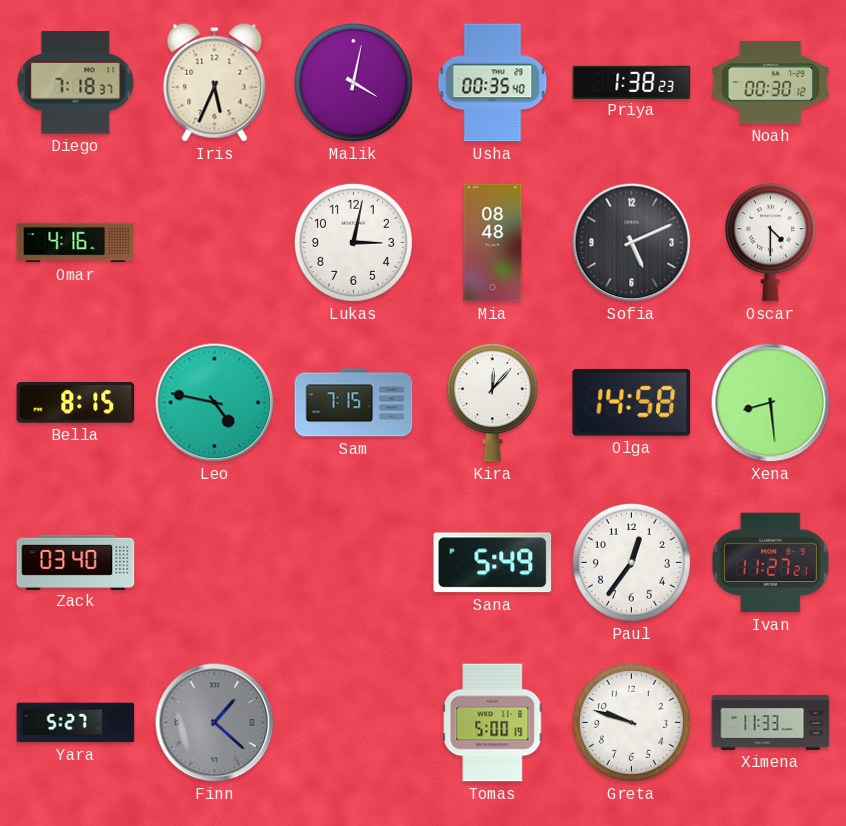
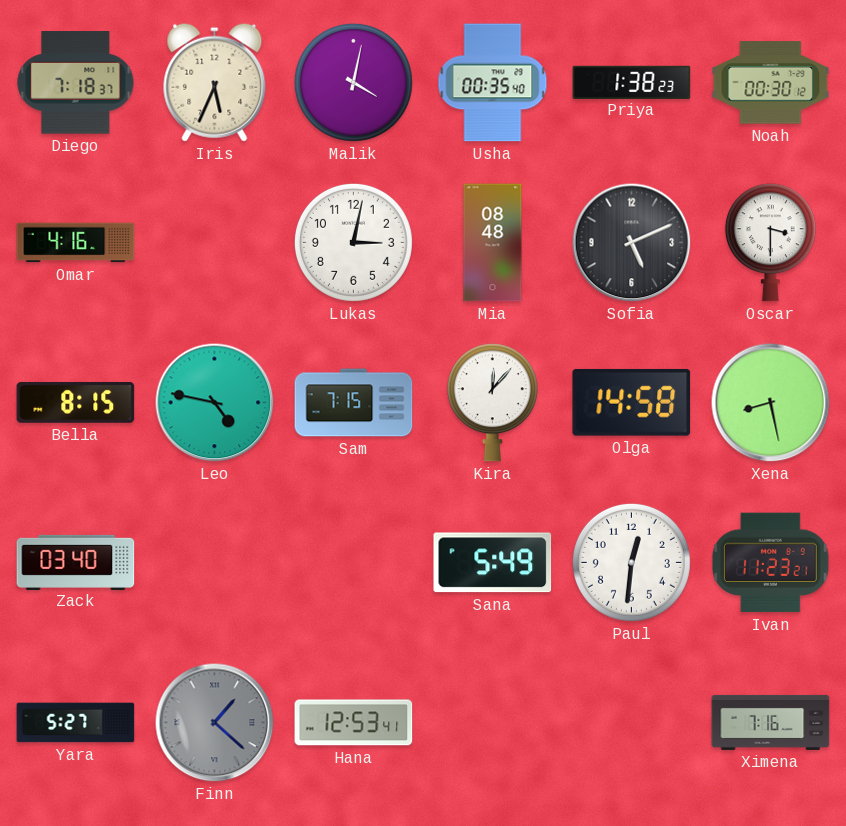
Oscar: 4:30 -> 3:30
Xena: 8:29 -> 8:28
Paul: 12:36 -> 12:31
Ivan: 11:27 -> 11:23
Hana: none -> 12:53
Tomas: 5:00 -> none
Greta: 9:48 -> none
Ximena: 11:33 -> 7:16
